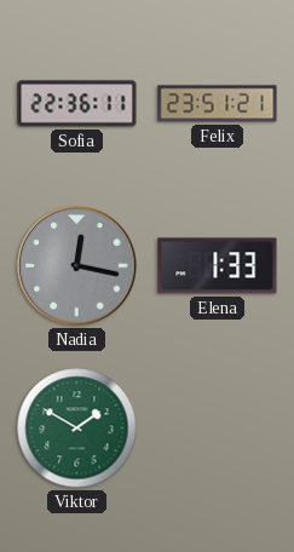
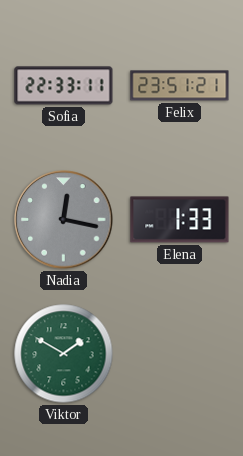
Sofia: 22:36 -> 22:33
